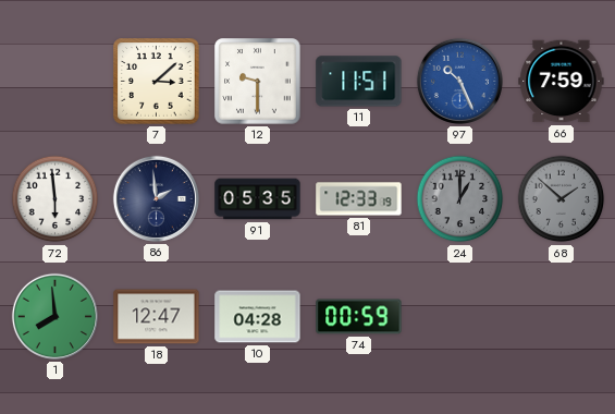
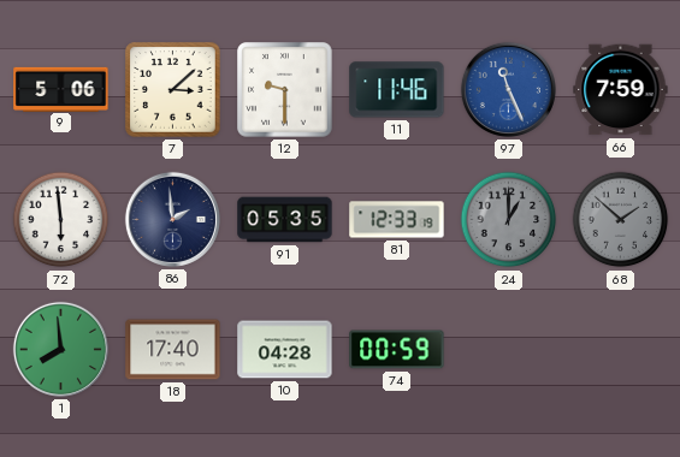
9: none -> 5:06
11: 11:51 -> 11:46
97: 10:26 -> 11:26
18: 12:47 -> 17:40
